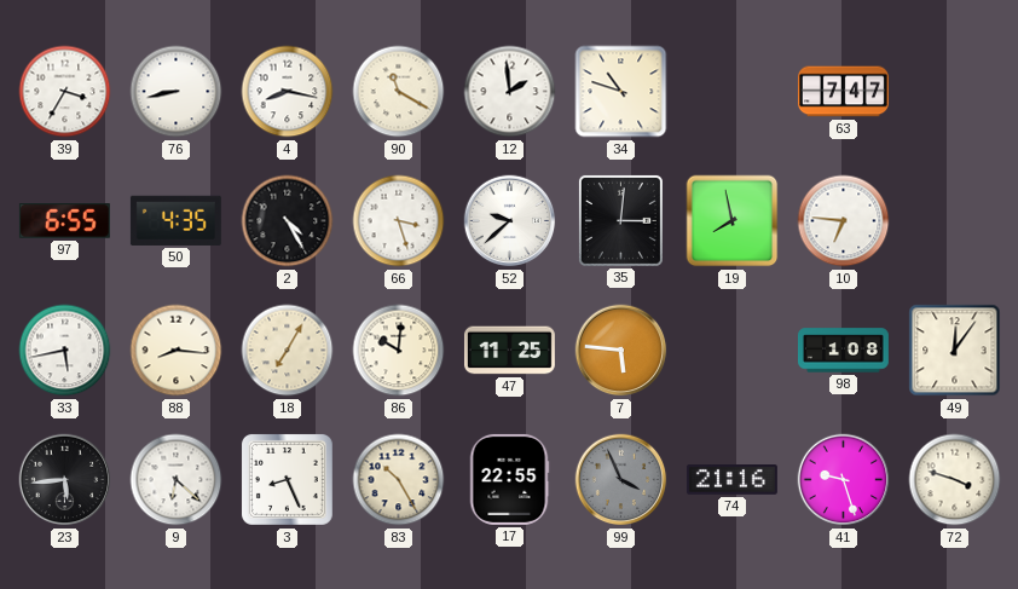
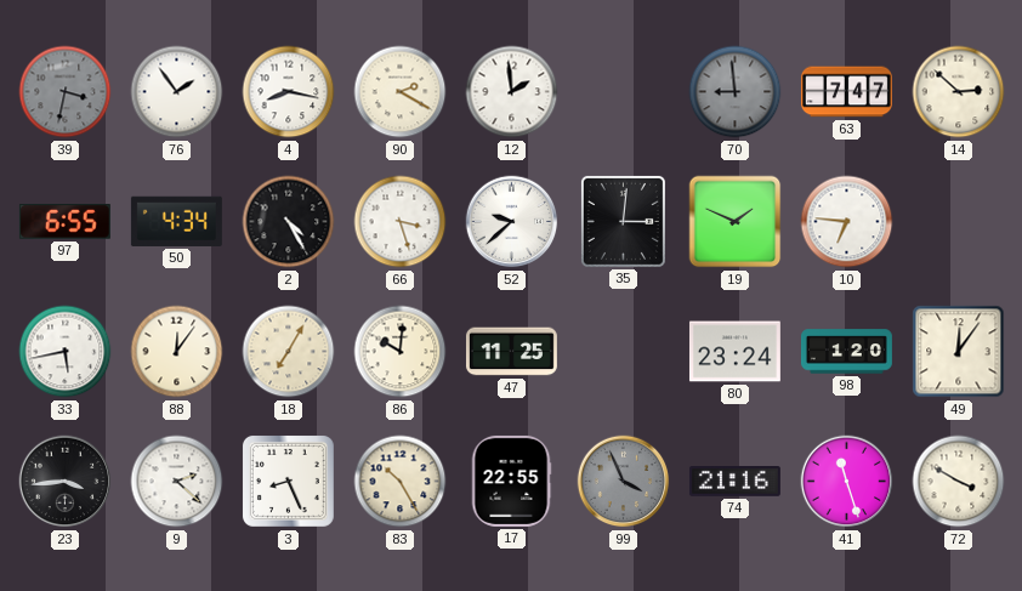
39: 3:35 -> 3:32
39 dial: white -> grey
76: 8:43 -> 1:54
90: 11:20 -> 2:20
34: 10:48 -> none
70: none -> 8:59
14: none -> 2:52
50: 4:35 -> 4:34
19: 7:58 -> 1:49
88: 8:16 -> 12:06
7: 5:46 -> none
80: none -> 23:24
98: 1:08 -> 1:20
23: 5:44 -> 3:44
9: 6:22 -> 2:22
41: 9:27 -> 11:27
72: 3:48 -> 3:50
